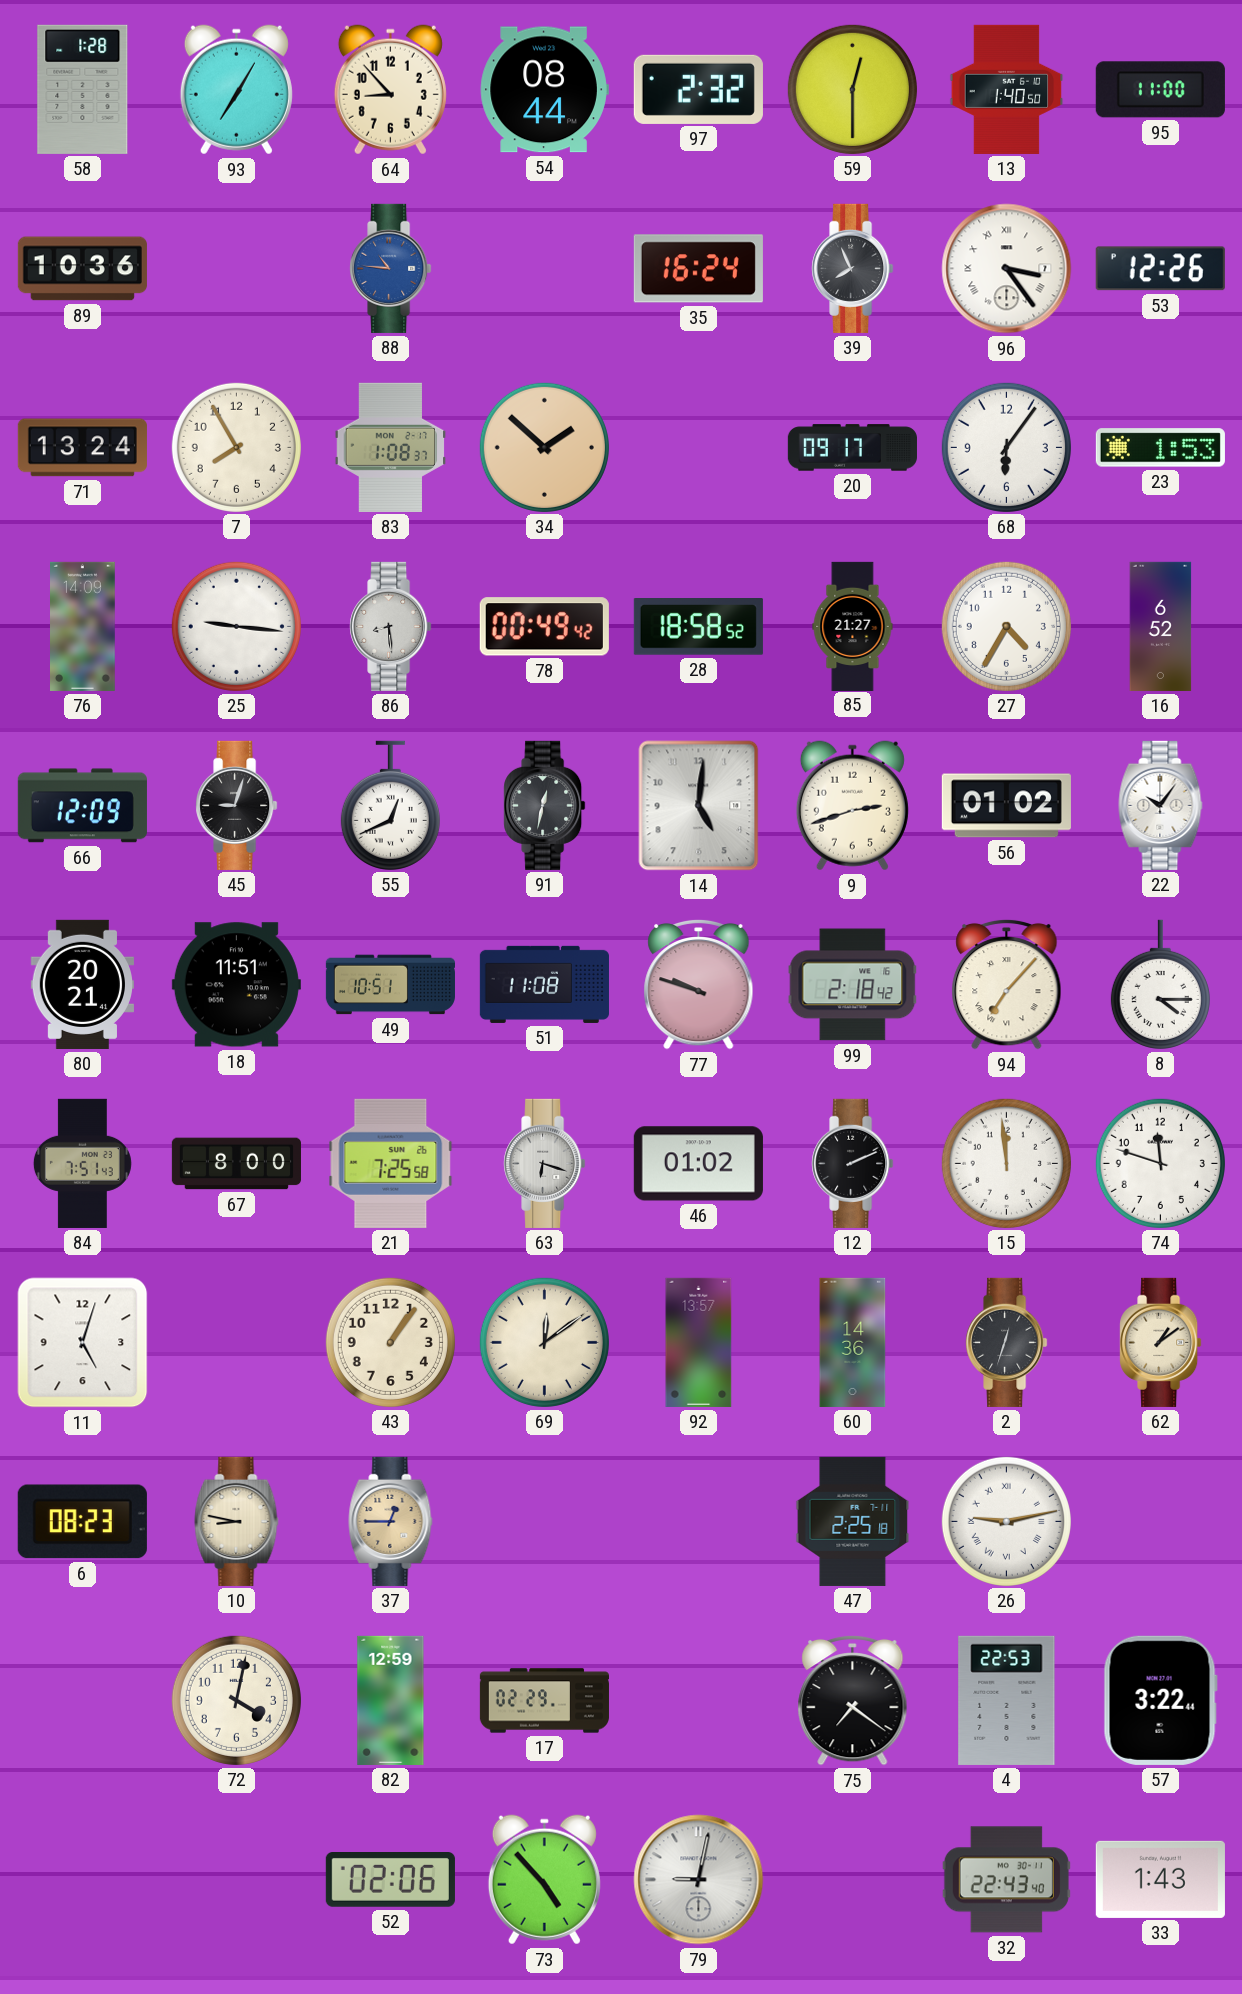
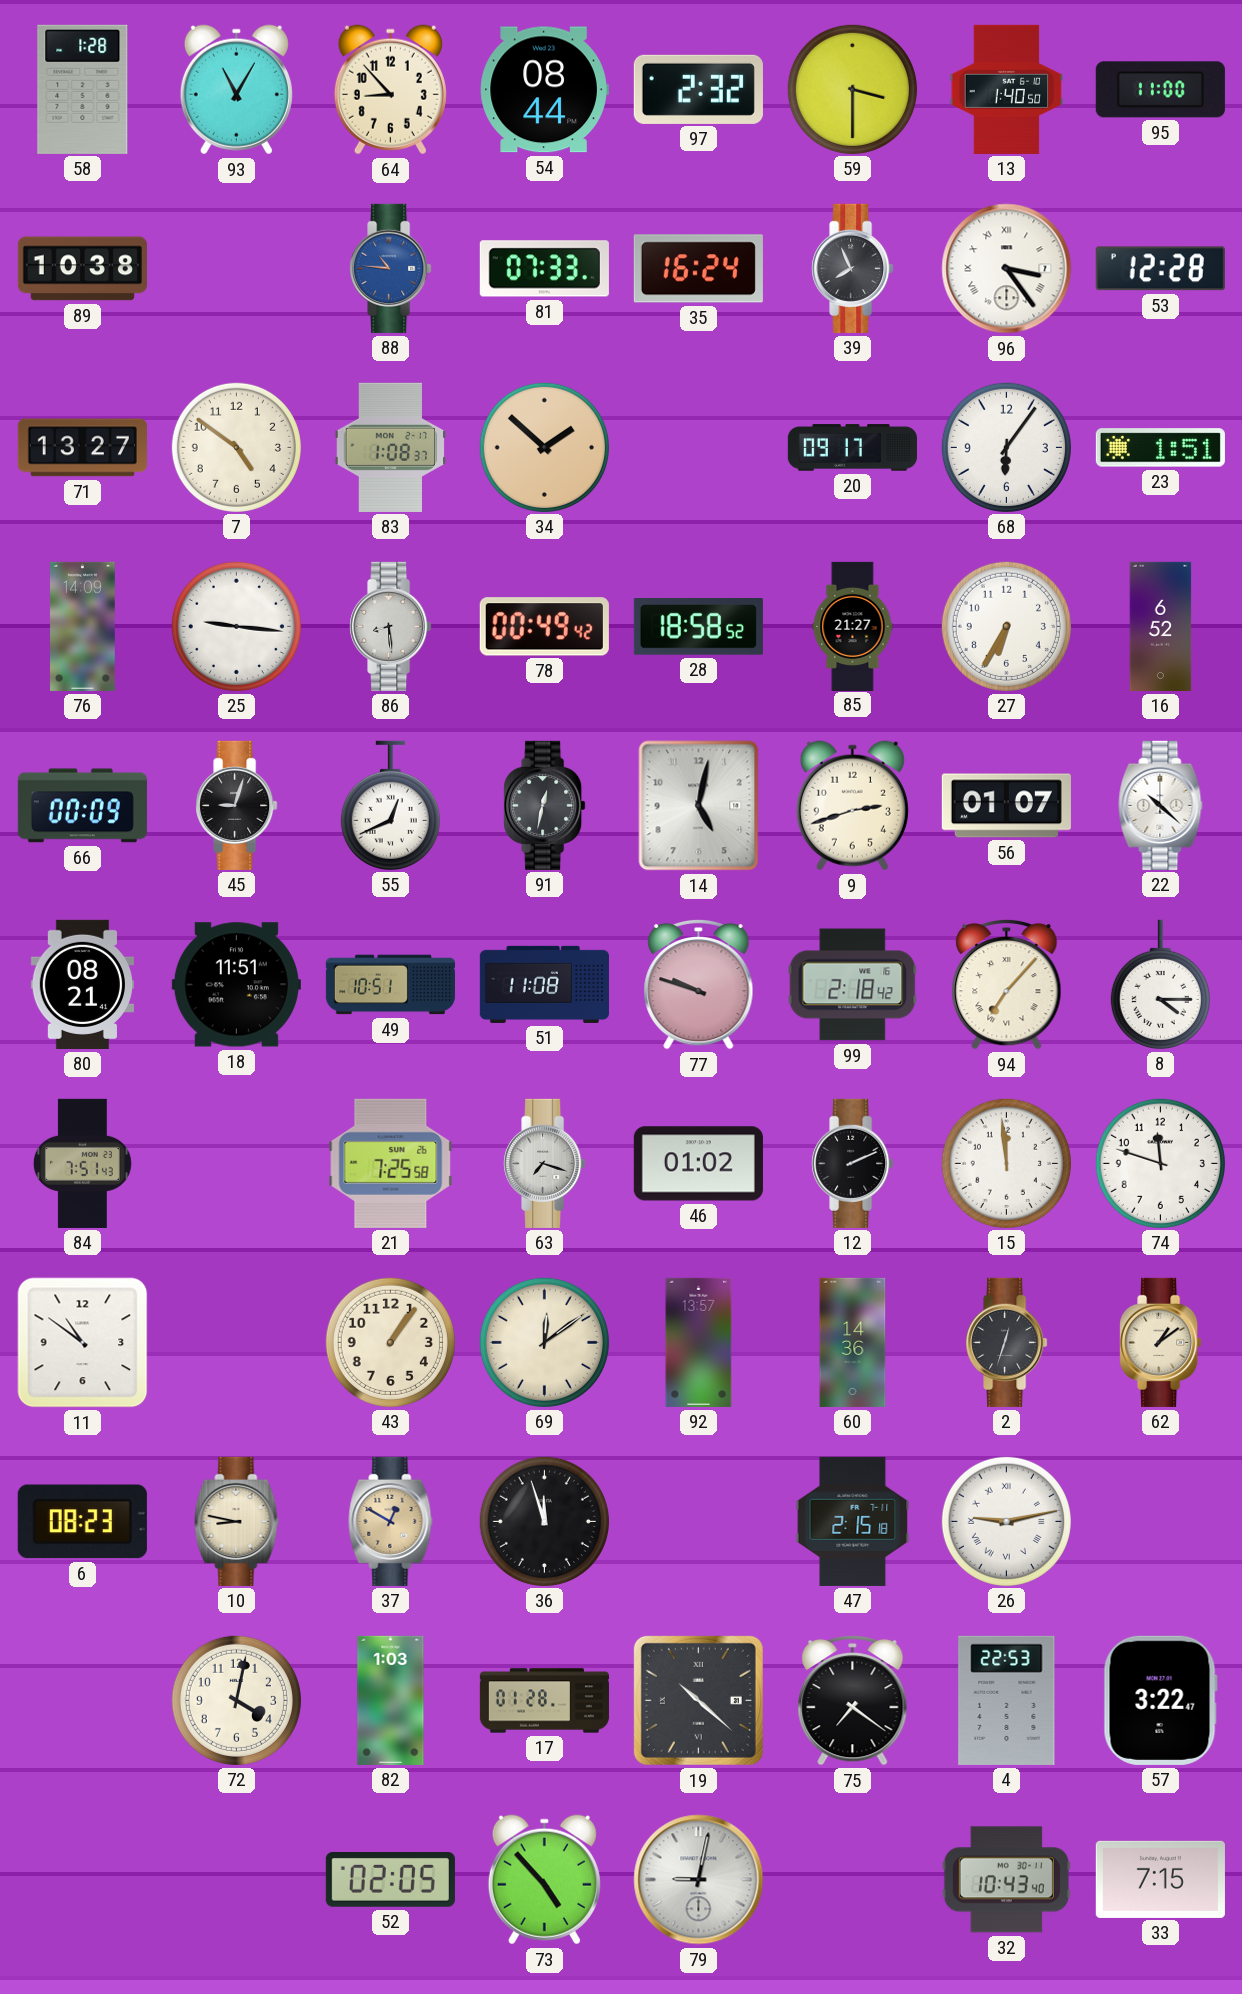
93: 7:05 -> 11:05
59: 12:30 -> 3:30
89: 10:36 -> 10:38
81: none -> 07:33
53: 12:26 -> 12:28
71: 13:24 -> 13:27
7: 7:55 -> 4:51
23: 1:53 -> 1:51
27: 4:35 -> 6:35
66: 12:09 -> 00:09
14: 5:01 -> 5:02
56: 01:02 -> 01:07
22: 10:06 -> 10:22
80: 20:21 -> 08:21
67: 8:00 -> none
63: 6:18 -> 7:18
11: 5:03 -> 10:51
37: 12:45 -> 12:50
36: none -> 11:57
47: 2:25 -> 2:15
82: 12:59 -> 1:03
17: 02:29 -> 01:28
19: none -> 10:22
57: 3:22:44 -> 3:22:47
52: 02:06 -> 02:05
32: 22:43 -> 10:43
33: 1:43 -> 7:15
